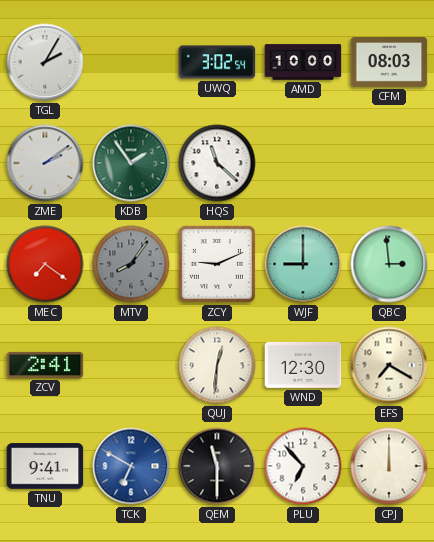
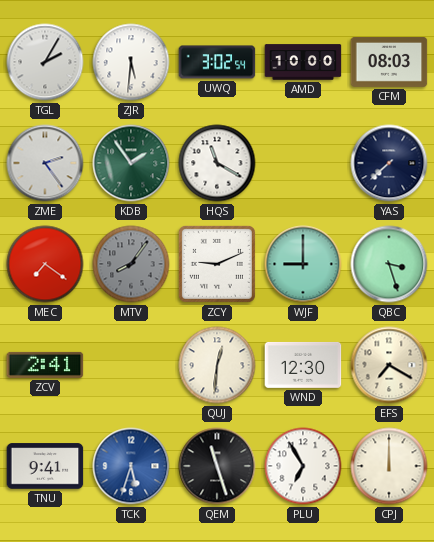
ZJR: none -> 5:31
ZME: 2:09 -> 2:24
HQS: 11:22 -> 11:20
YAS: none -> 7:38
QBC: 2:59 -> 3:27
TCK: 6:50 -> 5:33
QEM: 11:30 -> 11:27
PLU: 6:53 -> 6:55
